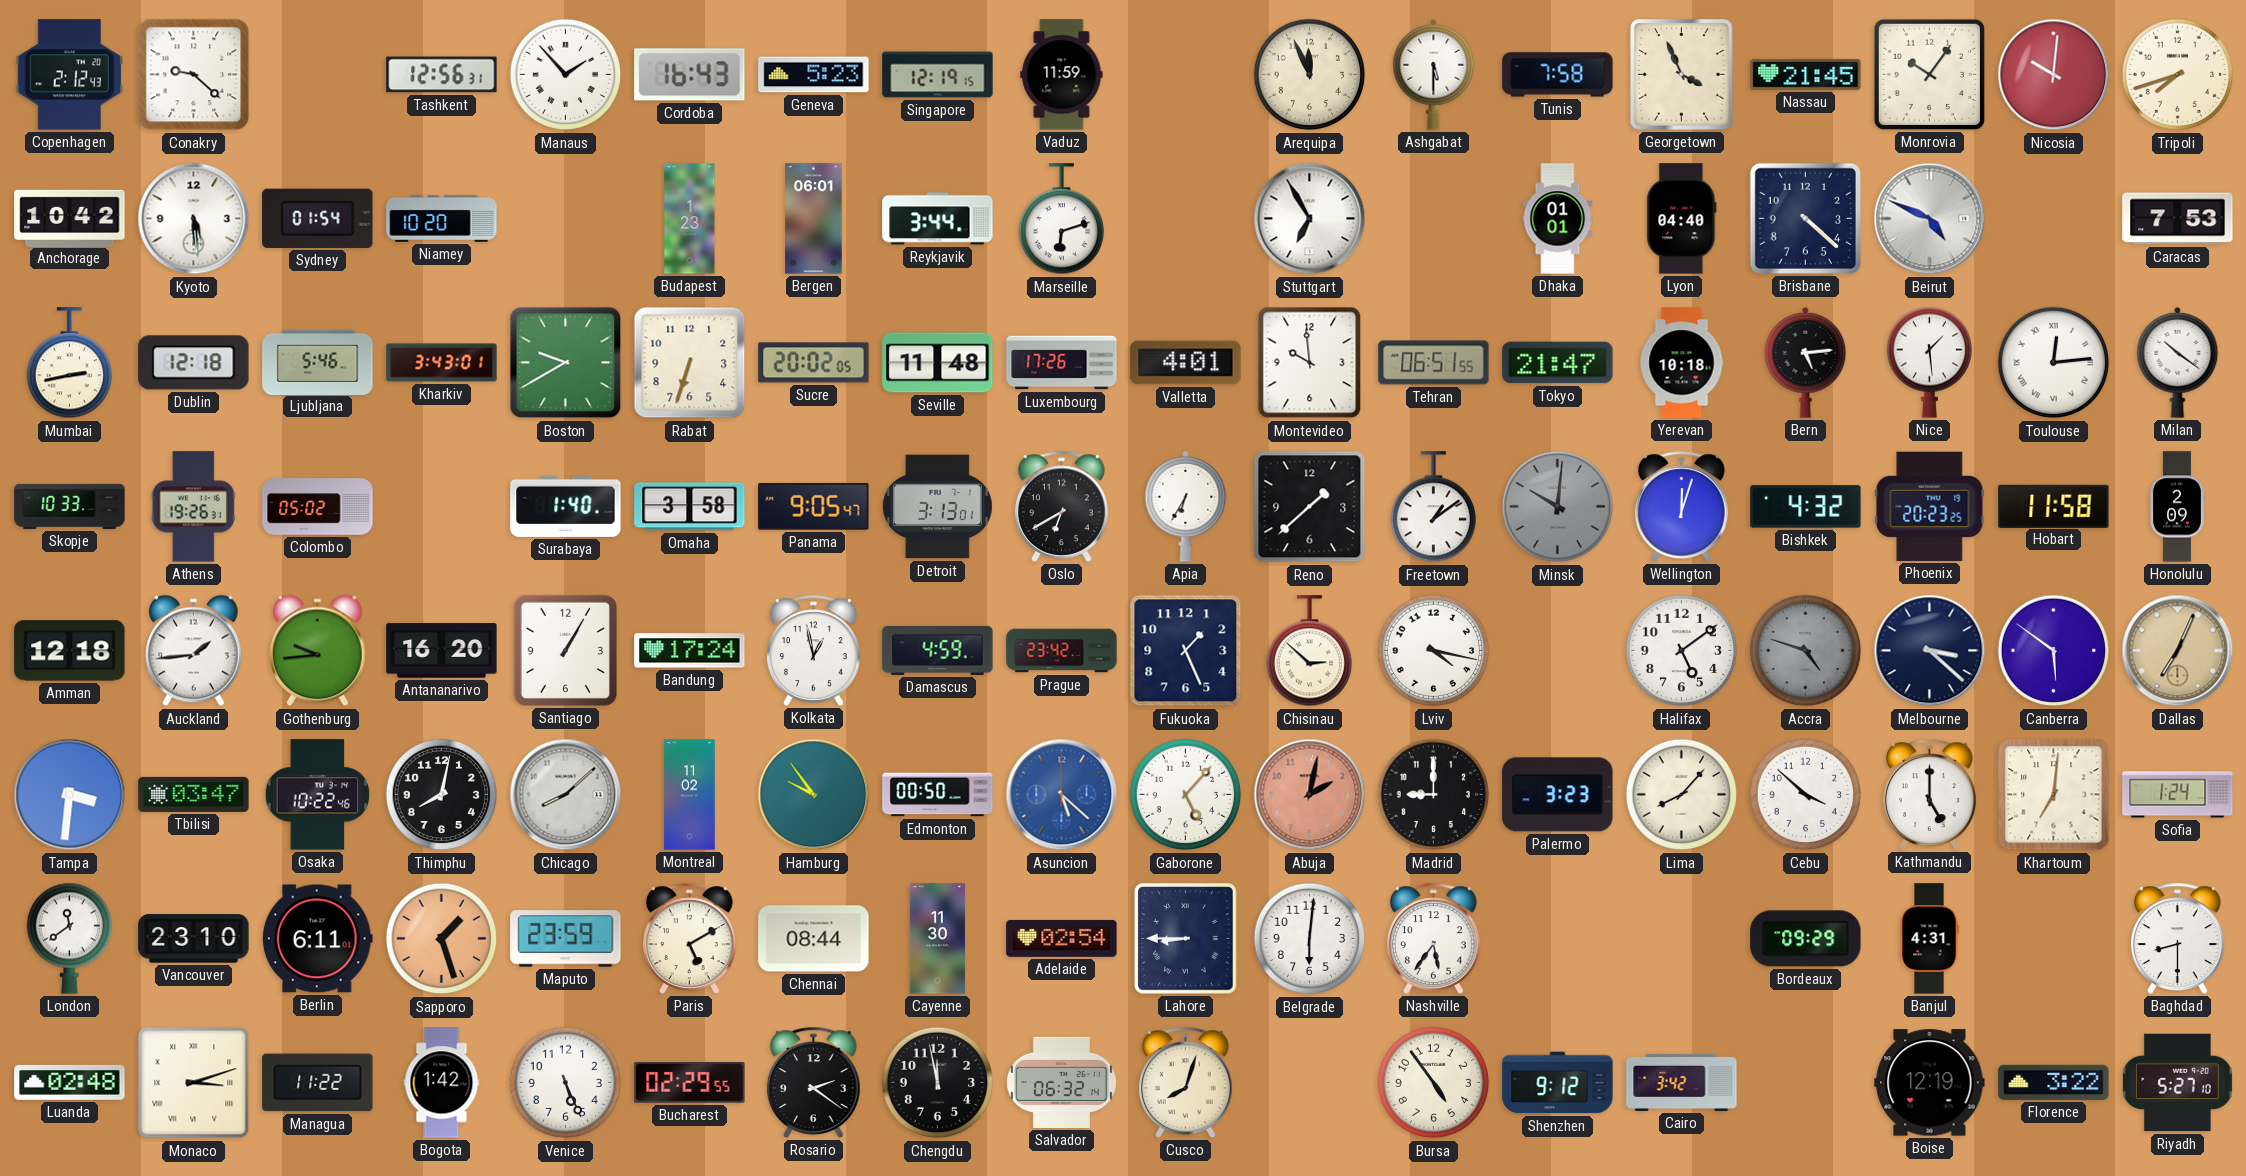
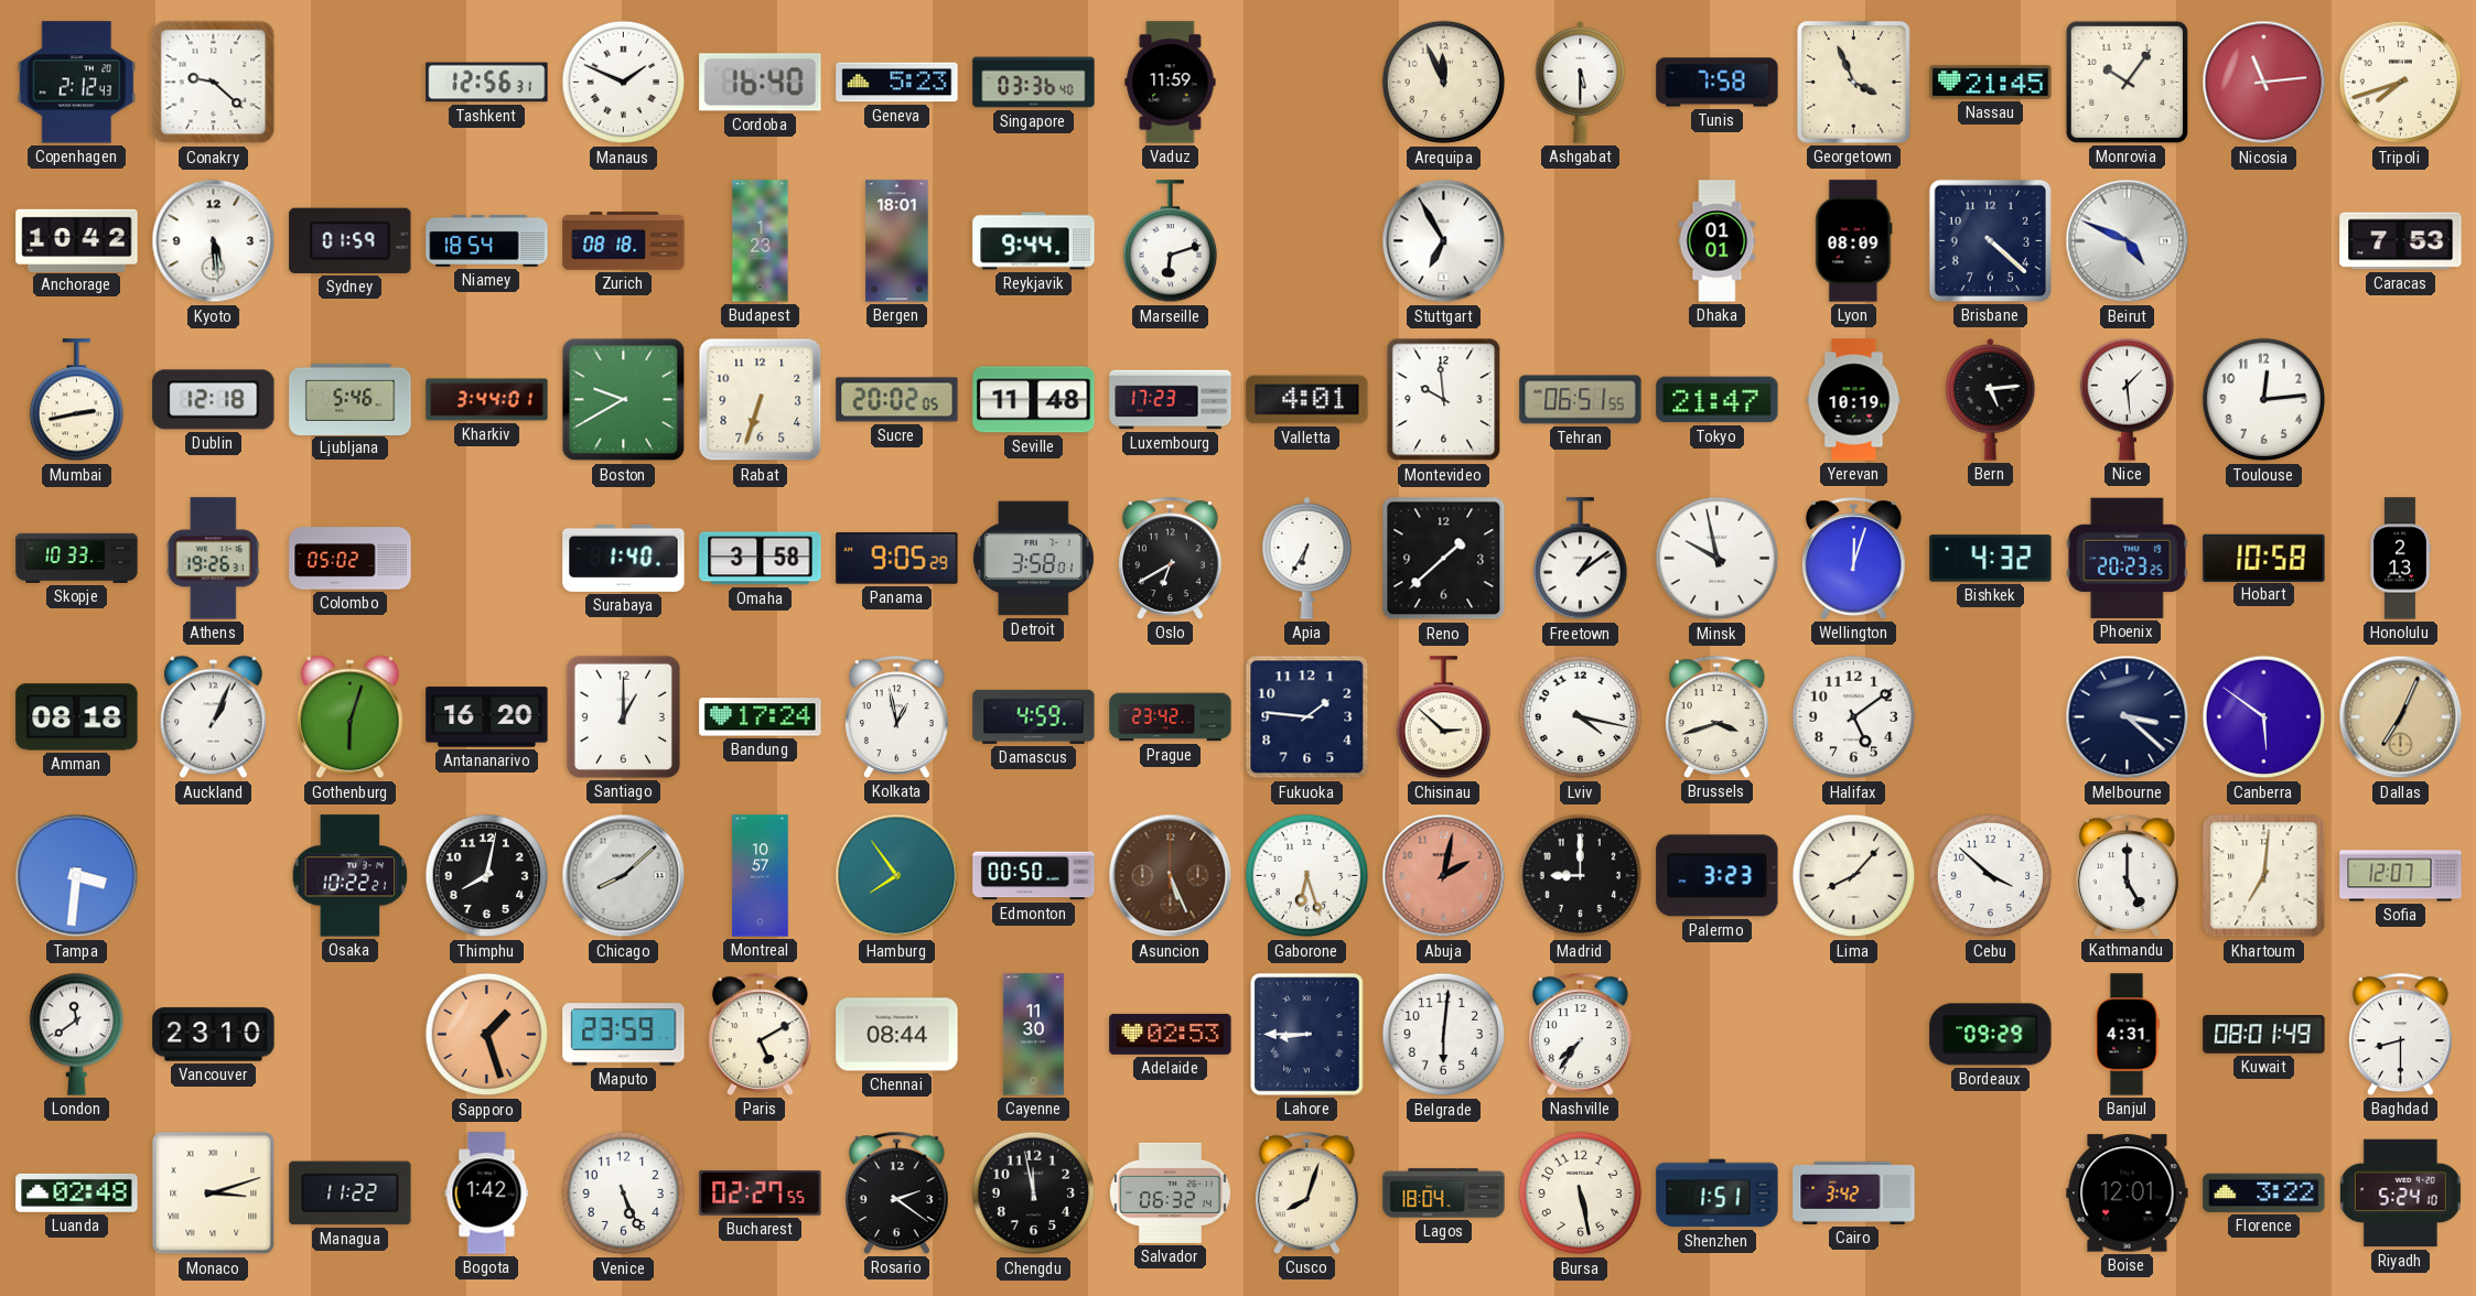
Manaus: 1:53 -> 1:49
Cordoba: 16:43 -> 16:40
Singapore: 12:19 -> 03:36
Nicosia: 10:01 -> 11:14
Sydney: 01:54 -> 01:59
Niamey: 10:20 -> 18:54
Zurich: none -> 08:18
Bergen: 06:01 -> 18:01
Reykjavik: 3:44 -> 9:44
Lyon: 04:40 -> 08:09
Kharkiv: 3:43 -> 3:44
Luxembourg: 17:26 -> 17:23
Yerevan: 10:18 -> 10:19
Toulouse numerals: Roman -> Arabic
Milan: 10:21 -> none
Panama: 9:05:47 -> 9:05:29
Detroit: 3:13 -> 3:58
Minsk: 10:01 -> 9:58
Minsk dial: grey -> white
Hobart: 11:58 -> 10:58
Honolulu: 2:09 -> 2:13
Amman: 12:18 -> 08:18
Auckland: 1:44 -> 1:04
Gothenburg: 9:44 -> 6:03
Santiago: 1:05 -> 1:00
Fukuoka: 1:26 -> 1:46
Brussels: none -> 3:42
Accra: 4:48 -> none
Tbilisi: 03:47 -> none
Osaka: 10:22:46 -> 10:22:21
Montreal: 11:02 -> 10:57
Hamburg: 9:54 -> 7:54
Asuncion: 5:22 -> 5:26
Asuncion dial: blue -> brown
Gaborone: 5:07 -> 6:27
Sofia: 1:24 -> 12:07
Berlin: 6:11 -> none
Adelaide: 02:54 -> 02:53
Nashville: 5:36 -> 7:36
Kuwait: none -> 08:01
Bucharest: 02:29 -> 02:27
Lagos: none -> 18:04
Bursa: 4:54 -> 5:28
Shenzhen: 9:12 -> 1:51
Boise: 12:19 -> 12:01
Riyadh: 5:27 -> 5:24
